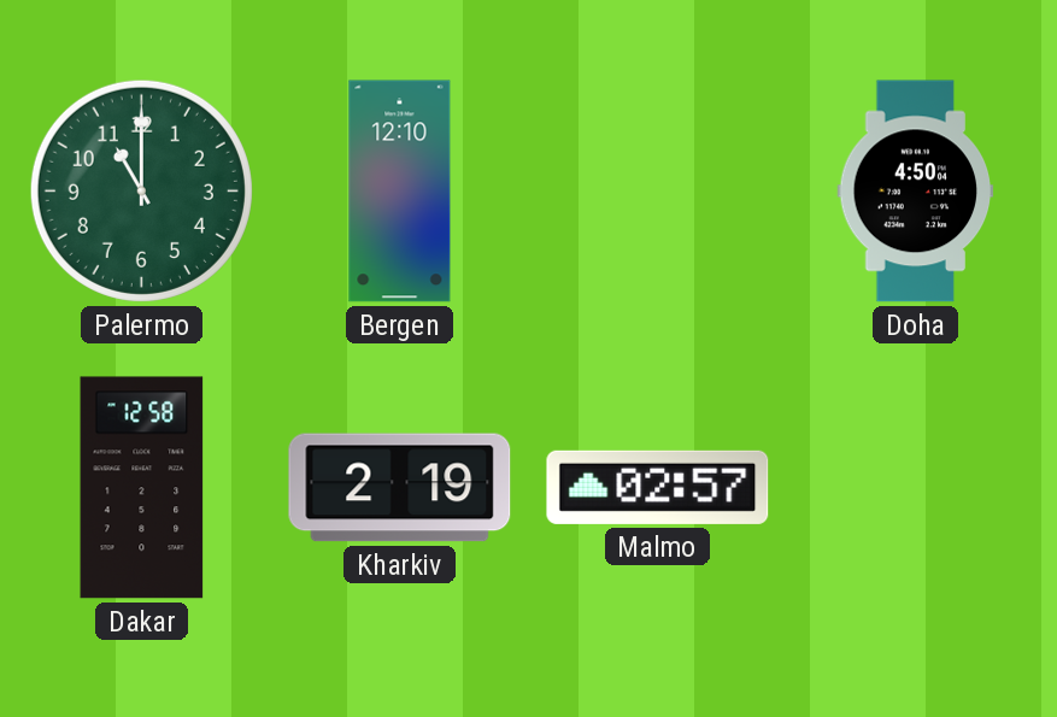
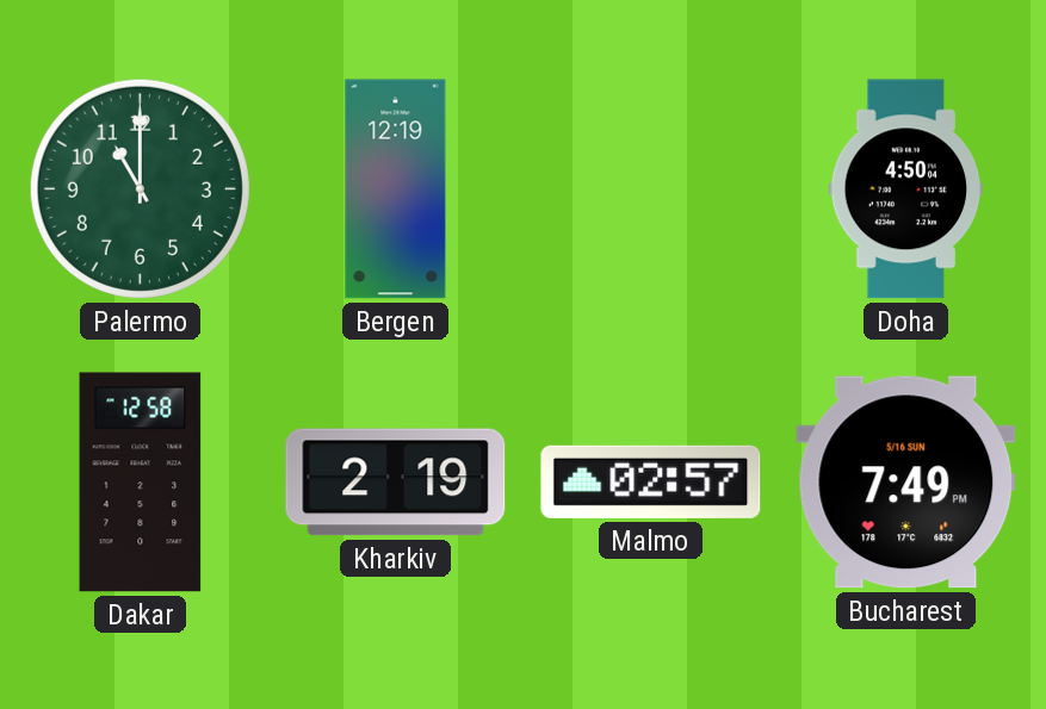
Bergen: 12:10 -> 12:19
Bucharest: none -> 7:49
